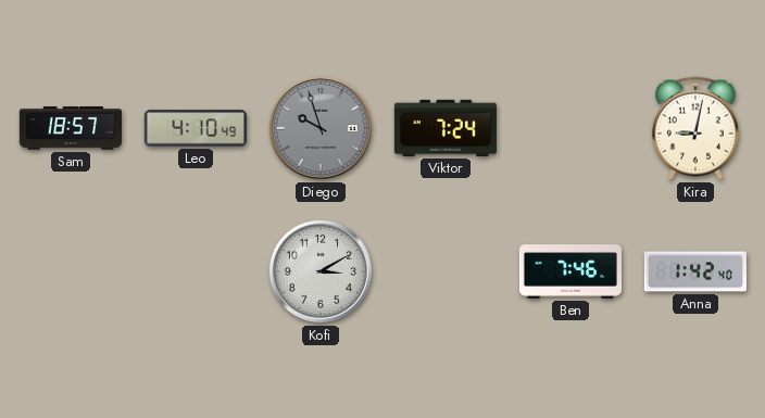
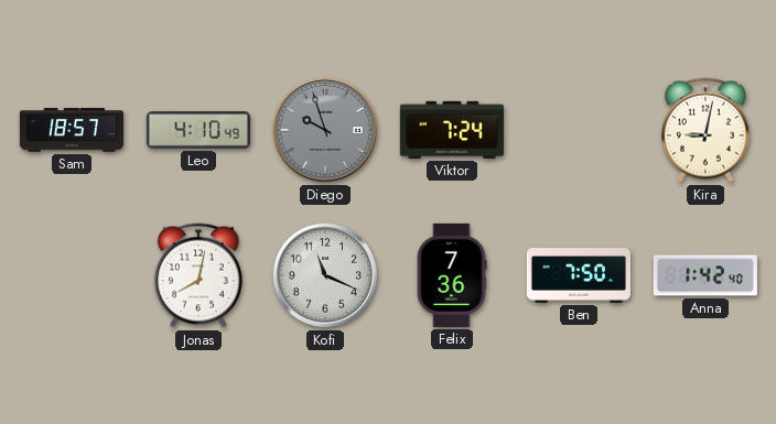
Jonas: none -> 8:02
Kofi: 3:10 -> 11:19
Felix: none -> 7:36
Ben: 7:46 -> 7:50
